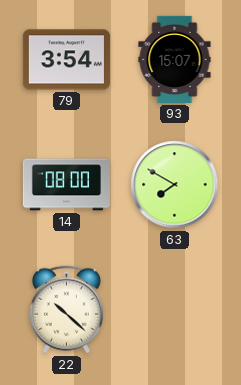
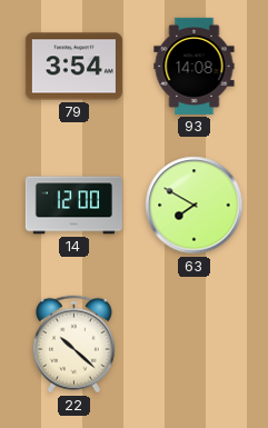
93: 15:07 -> 14:08
14: 08:00 -> 12:00
